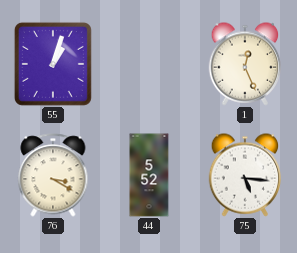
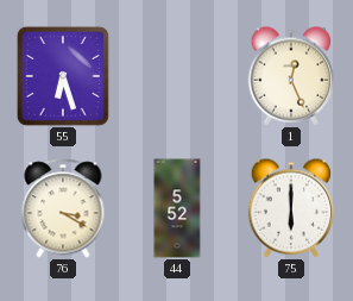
55: 1:03 -> 6:27
75: 5:16 -> 6:00
